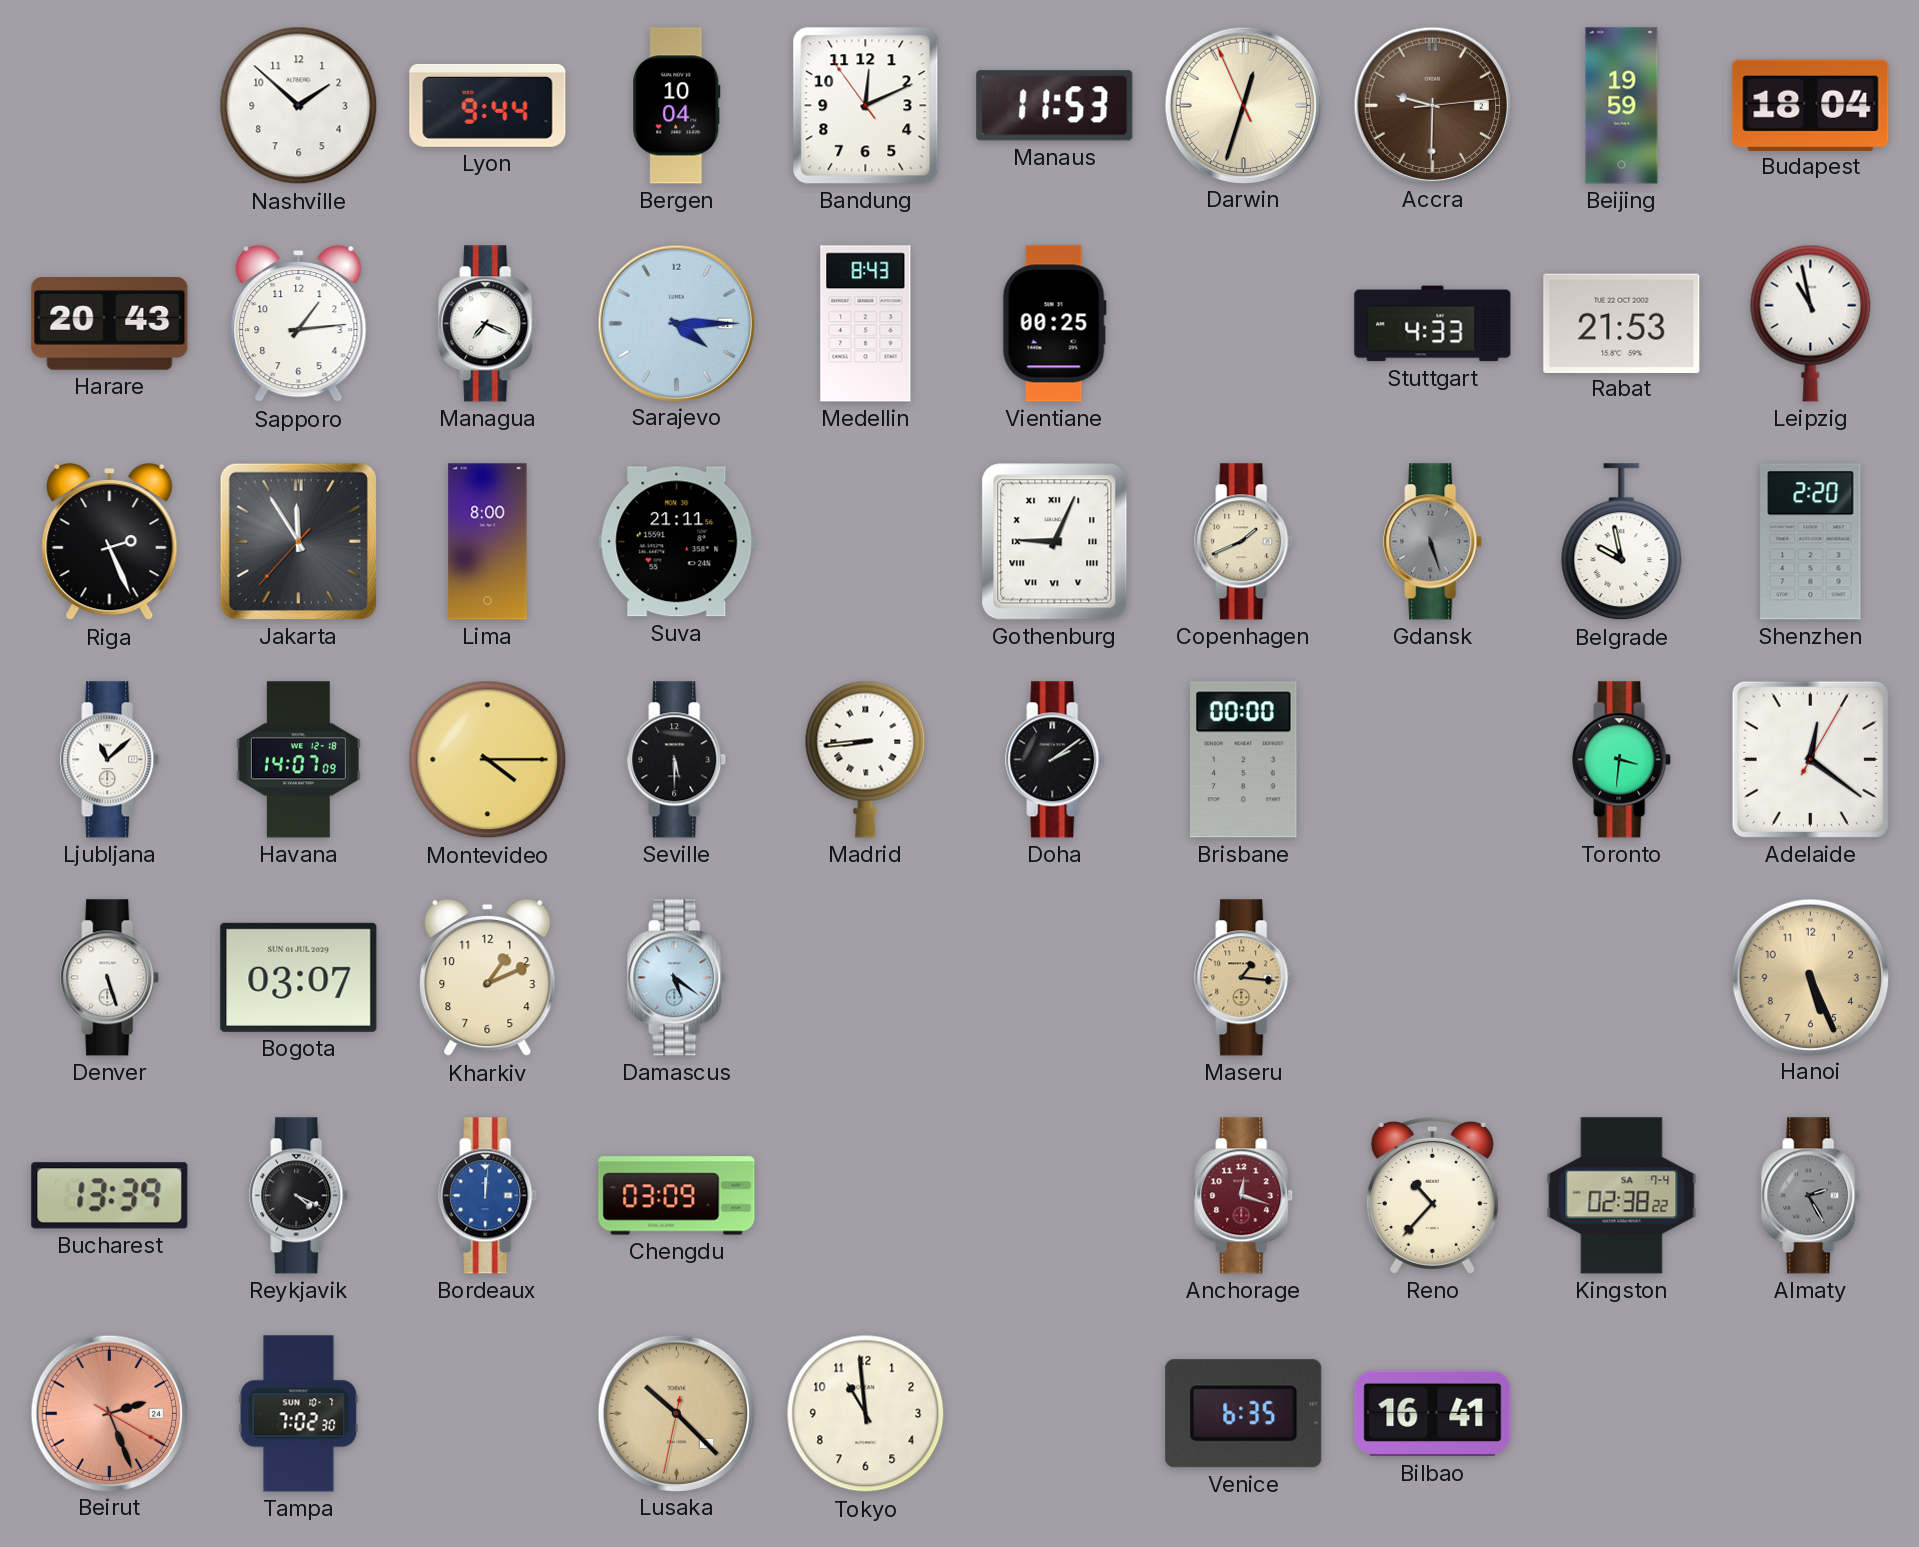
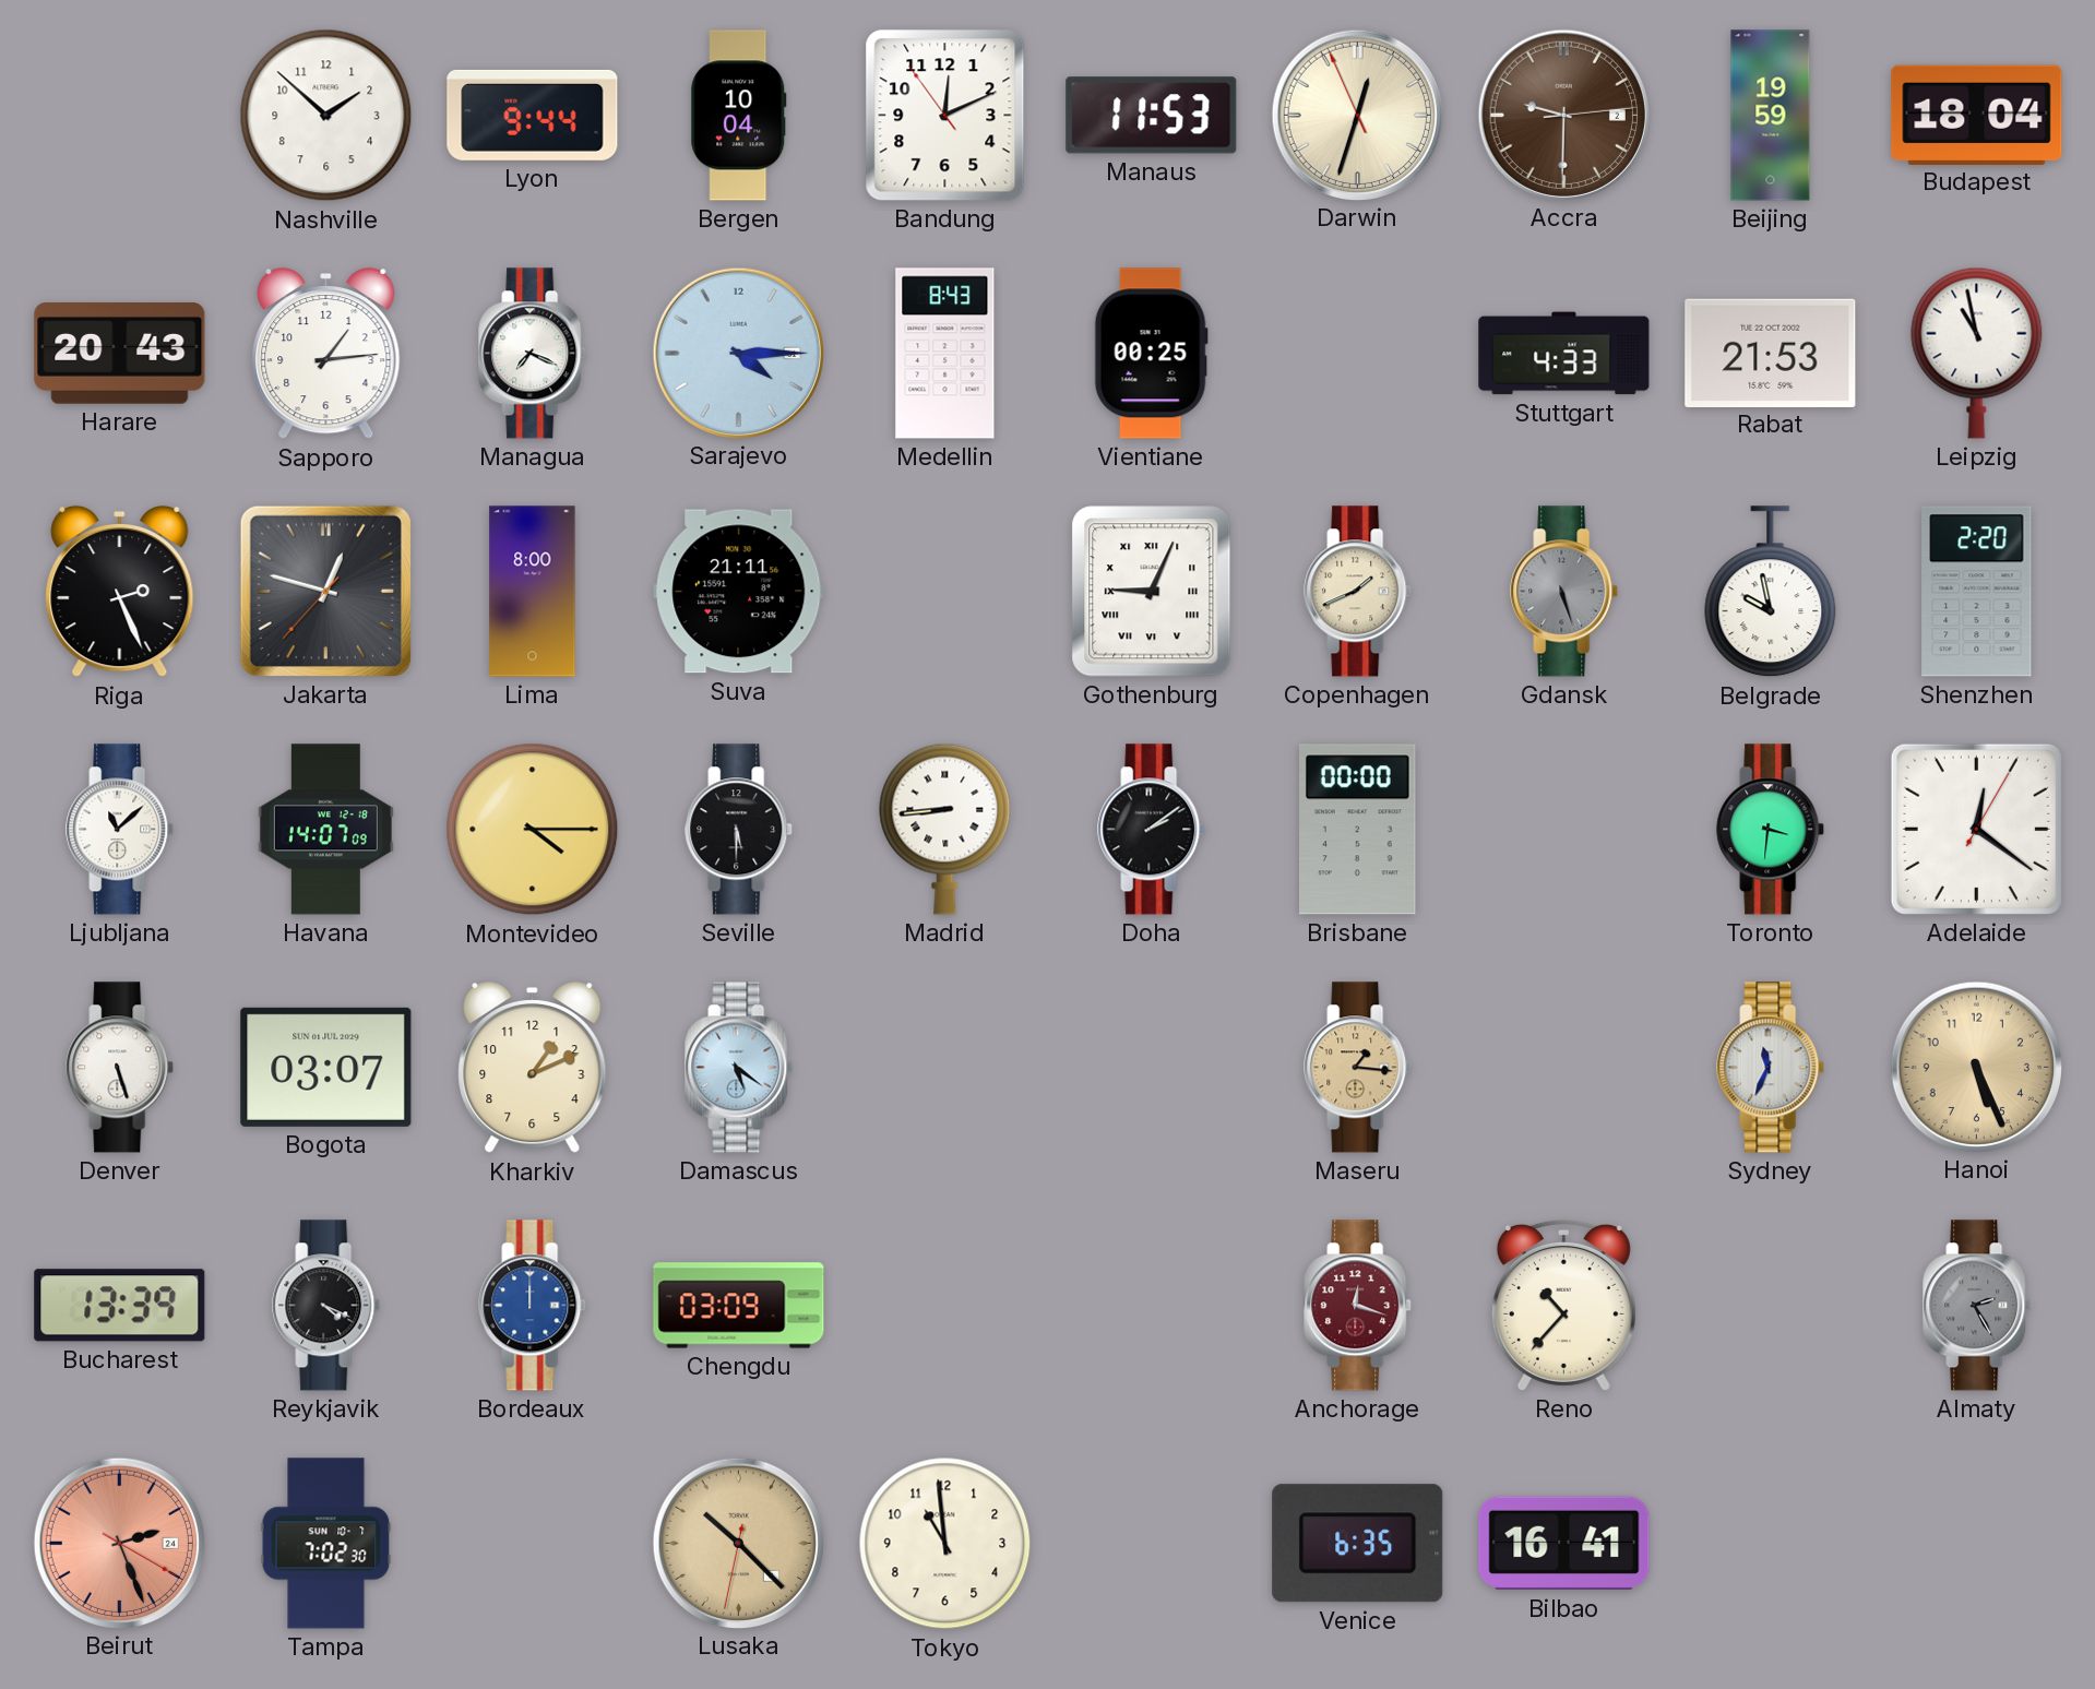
Jakarta: 11:54 -> 12:47
Sydney: none -> 11:34
Bordeaux: 12:01 -> 12:00
Kingston: 02:38 -> none
